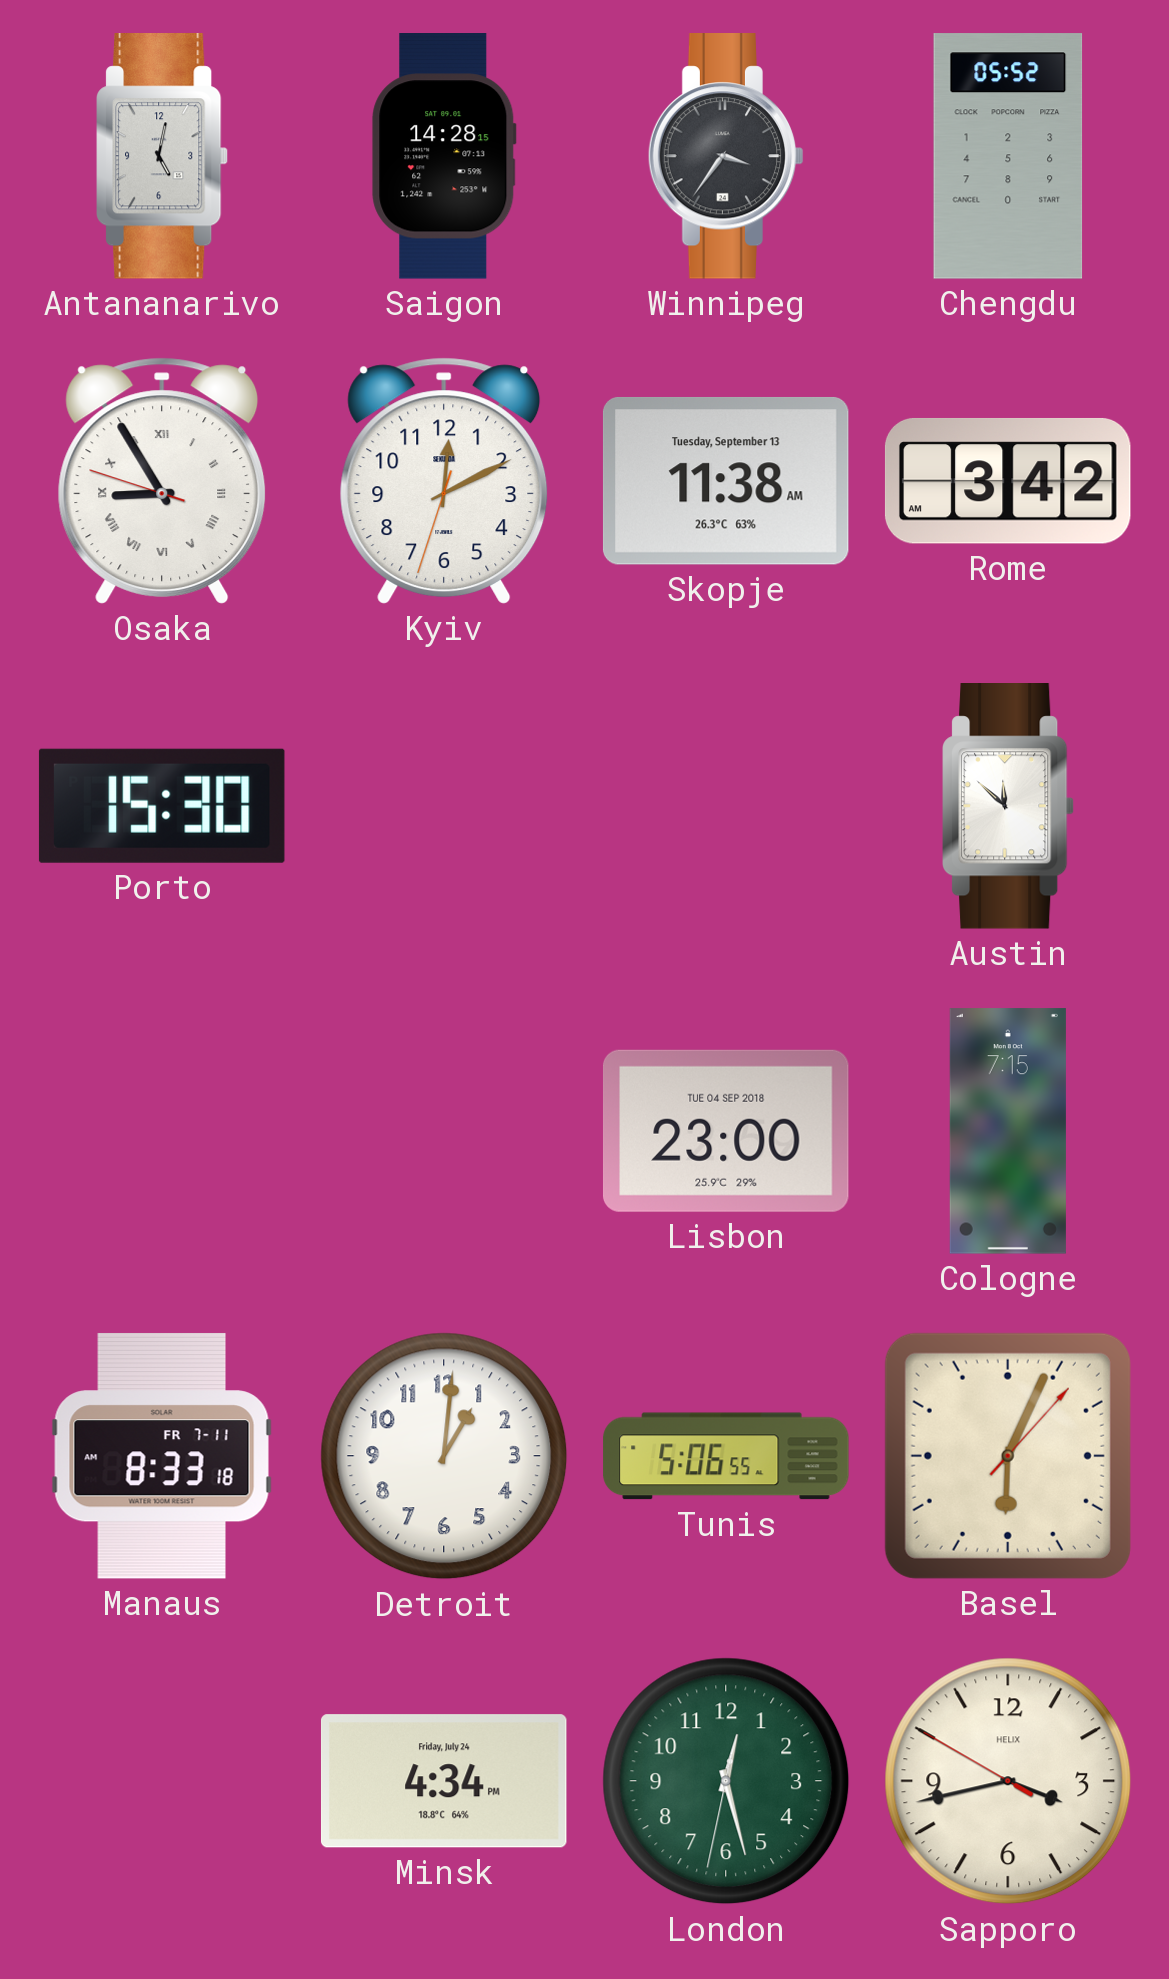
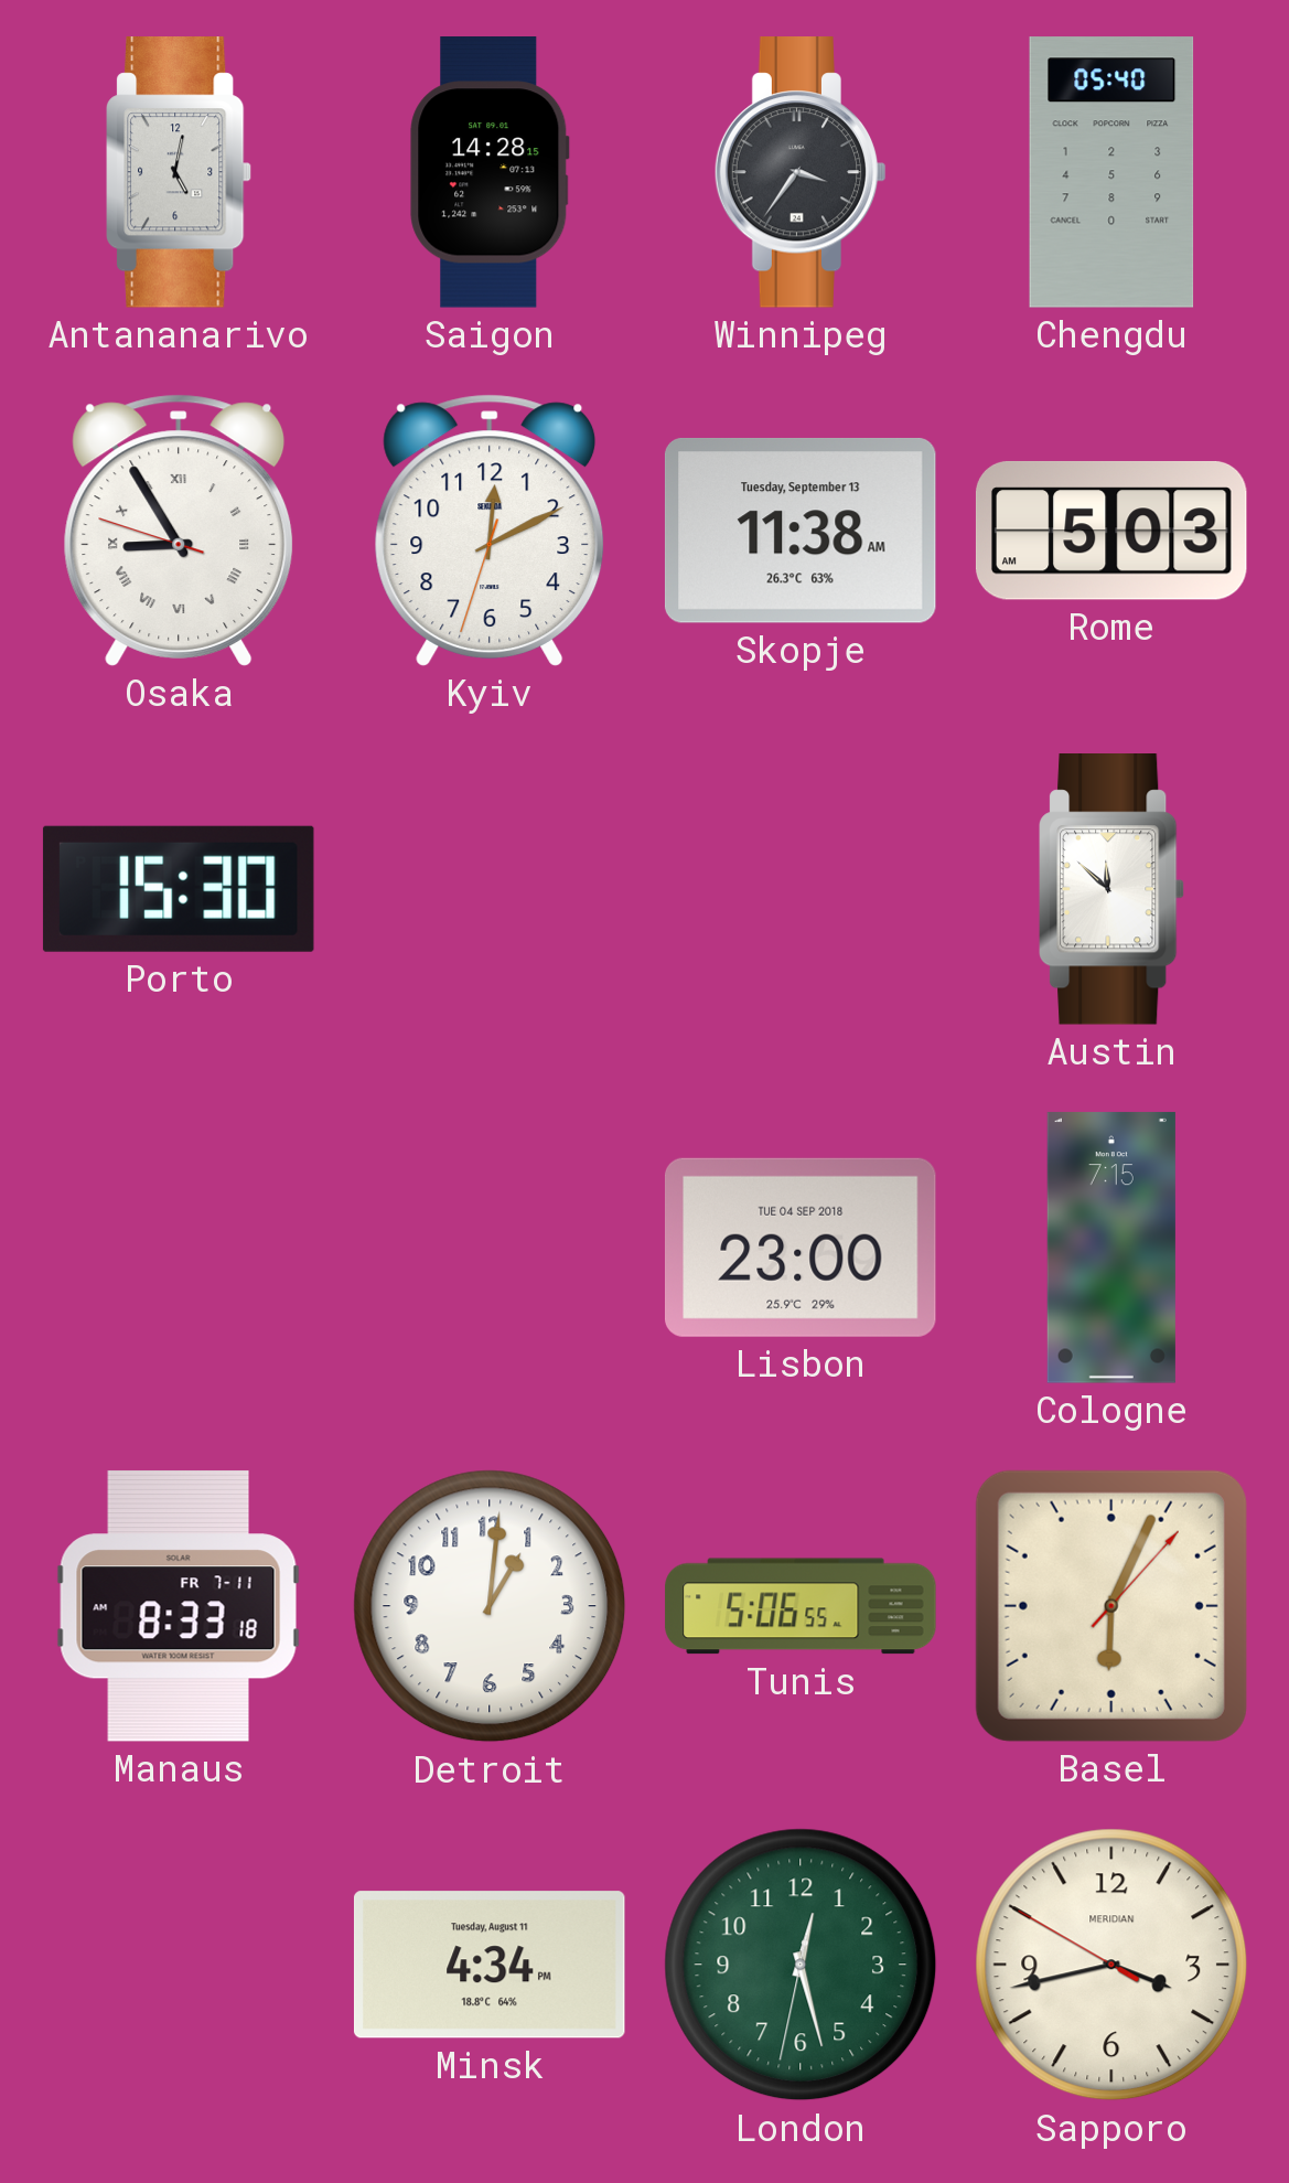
Chengdu: 05:52 -> 05:40
Rome: 3:42 -> 5:03
Minsk date: Friday, July 24 -> Tuesday, August 11
Sapporo brand: HELIX -> MERIDIAN
